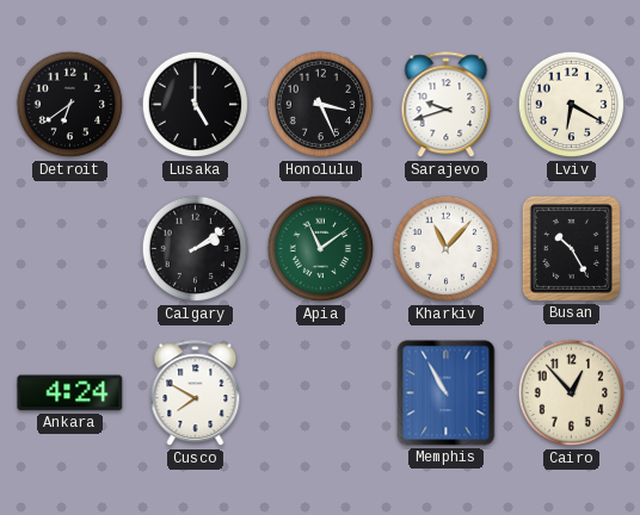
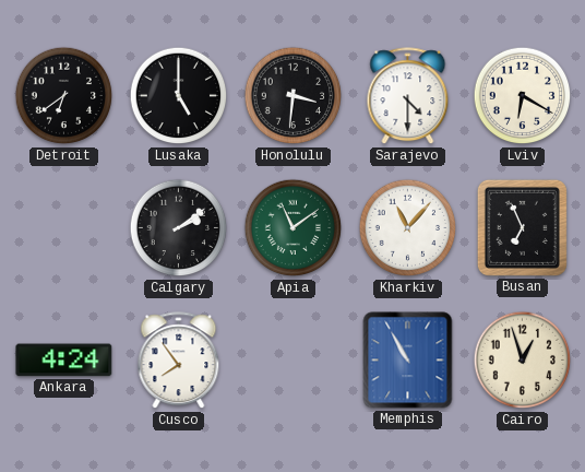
Honolulu: 3:26 -> 3:31
Sarajevo: 9:42 -> 4:30
Busan: 10:25 -> 6:56
Cusco: 7:50 -> 7:54
Cairo: 12:53 -> 12:57
